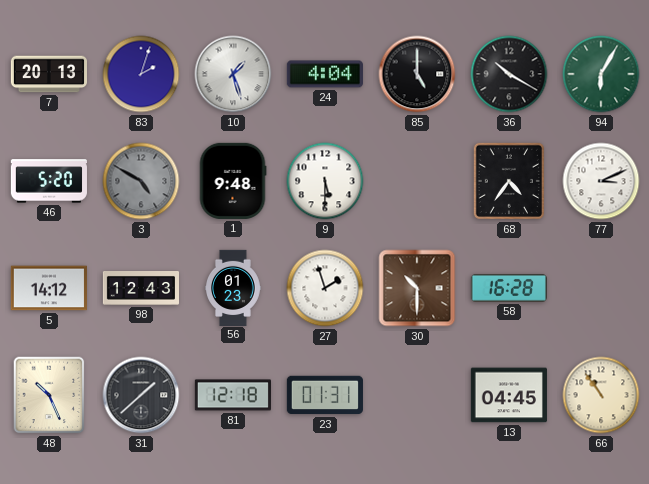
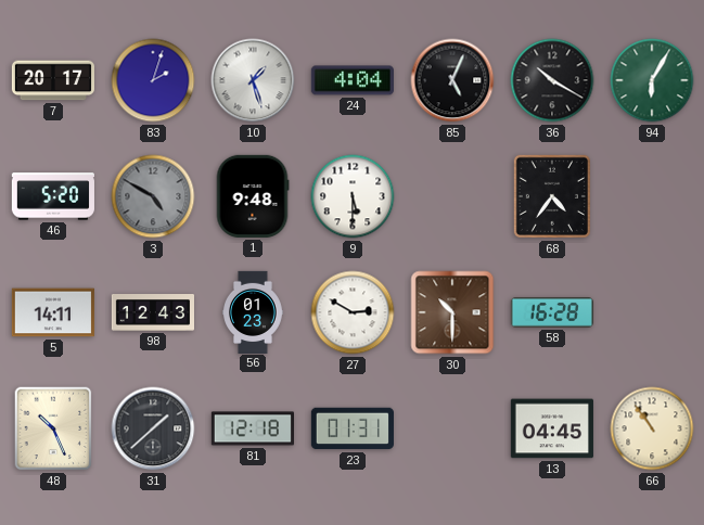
7: 20:13 -> 20:17
85: 5:00 -> 5:04
77: 3:11 -> none
5: 14:12 -> 14:11
27: 1:57 -> 2:50
